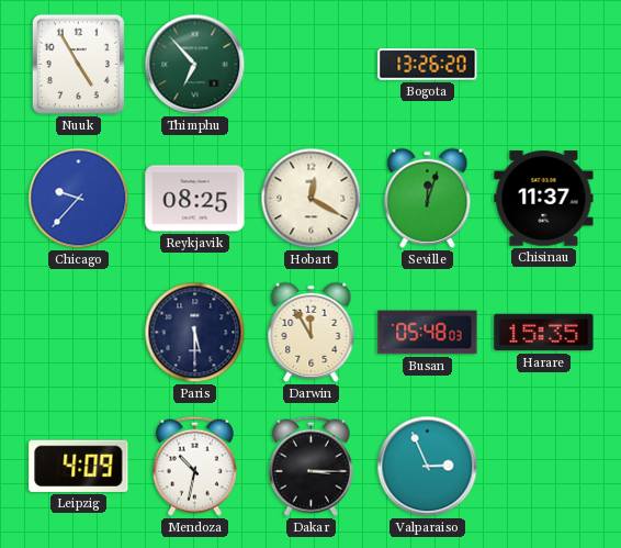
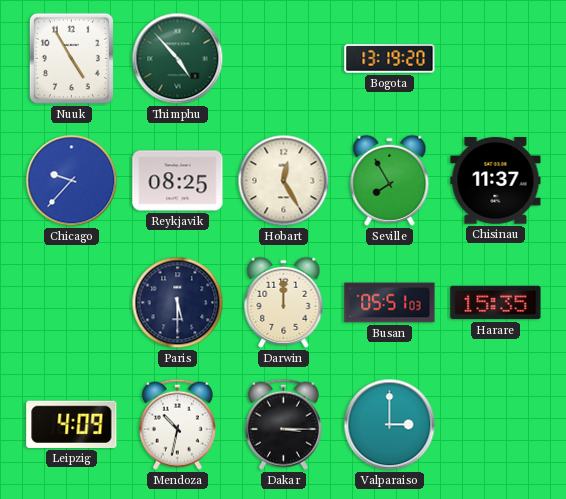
Thimphu: 6:53 -> 4:53
Bogota: 13:26 -> 13:19
Hobart: 12:20 -> 12:25
Seville: 12:03 -> 7:55
Darwin: 11:55 -> 12:00
Busan: 05:48 -> 05:51
Valparaiso: 2:56 -> 3:00
